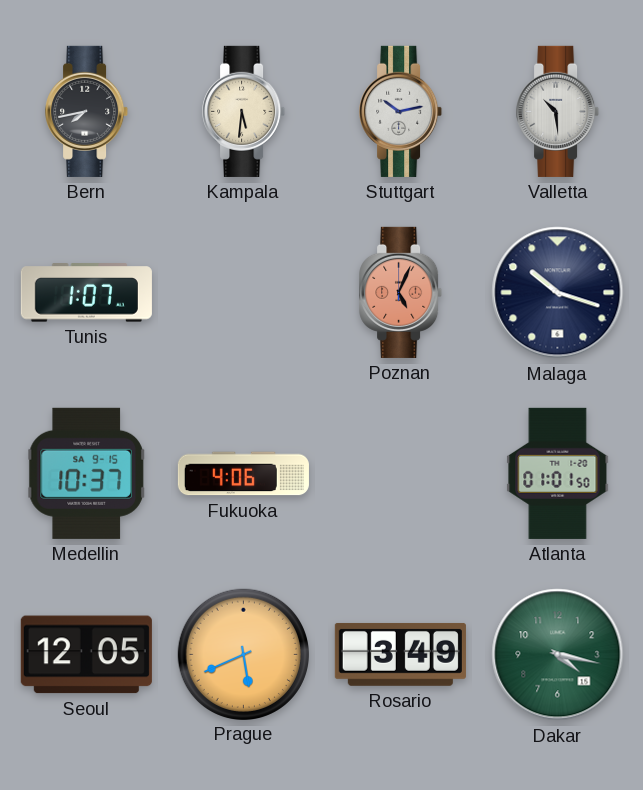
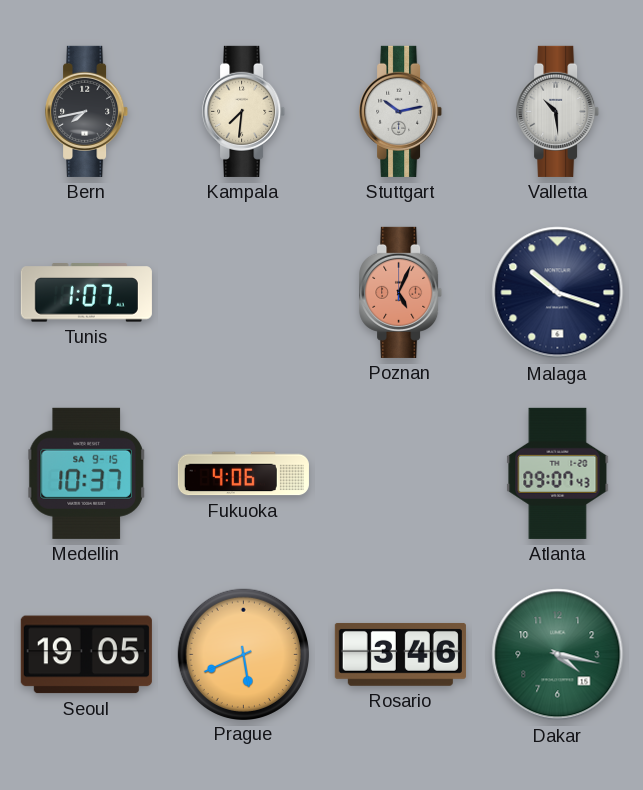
Kampala: 5:31 -> 7:31
Atlanta: 01:01 -> 09:07
Seoul: 12:05 -> 19:05
Rosario: 3:49 -> 3:46
